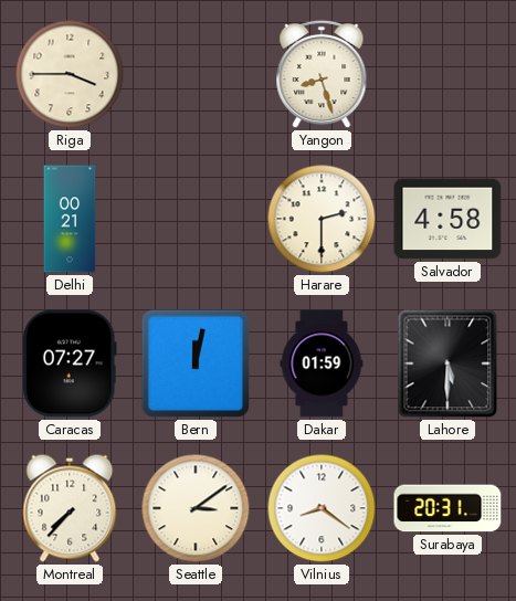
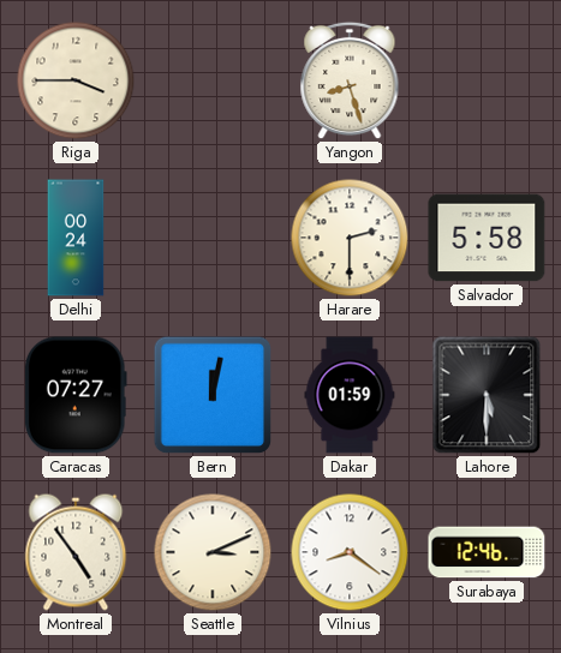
Delhi: 00:21 -> 00:24
Salvador: 4:58 -> 5:58
Montreal: 7:37 -> 4:54
Seattle: 3:09 -> 3:11
Surabaya: 20:31 -> 12:46
